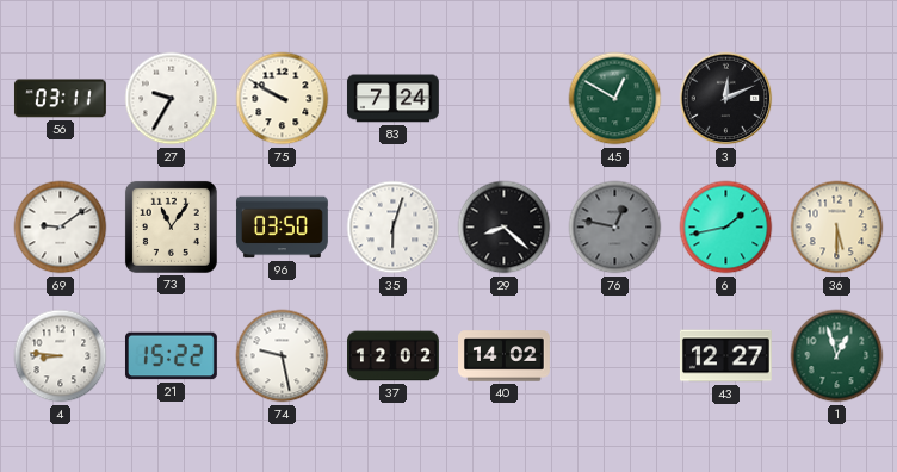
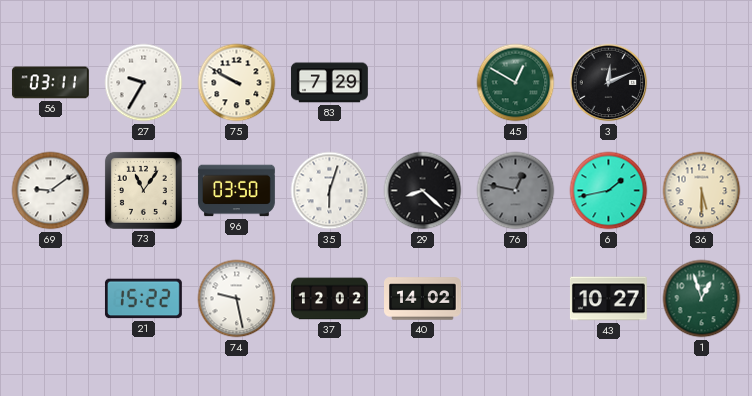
83: 7:24 -> 7:29
4: 8:46 -> none
43: 12:27 -> 10:27
